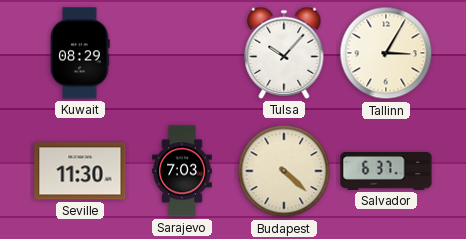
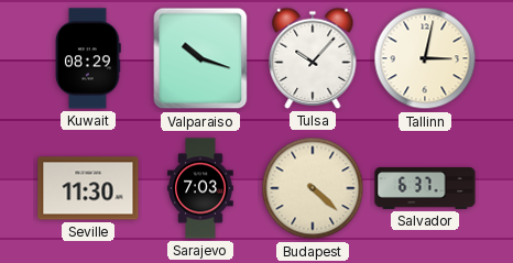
Valparaiso: none -> 10:18
Tallinn: 3:05 -> 3:02
